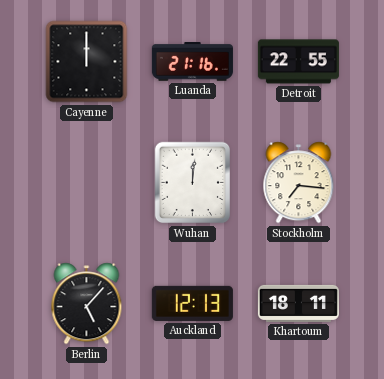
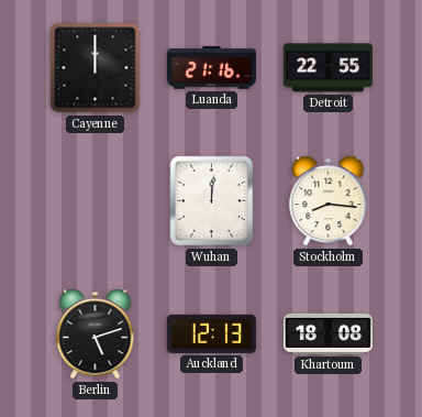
Stockholm: 7:16 -> 8:16
Berlin: 5:07 -> 5:12
Khartoum: 18:11 -> 18:08
